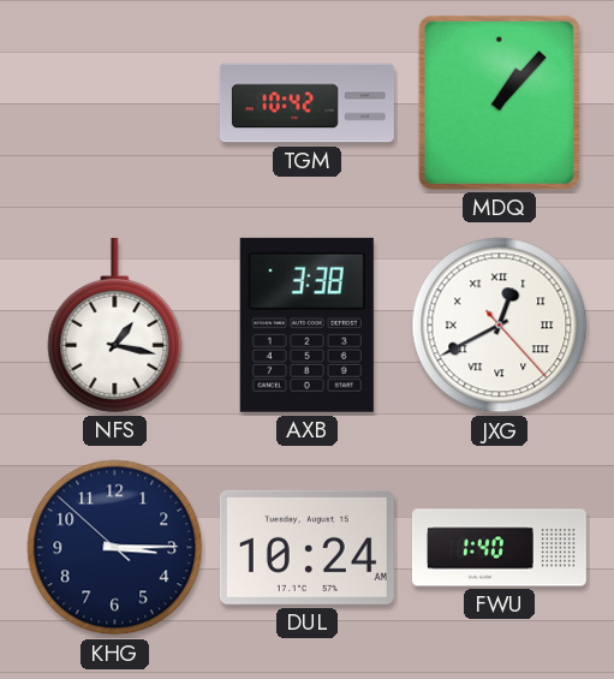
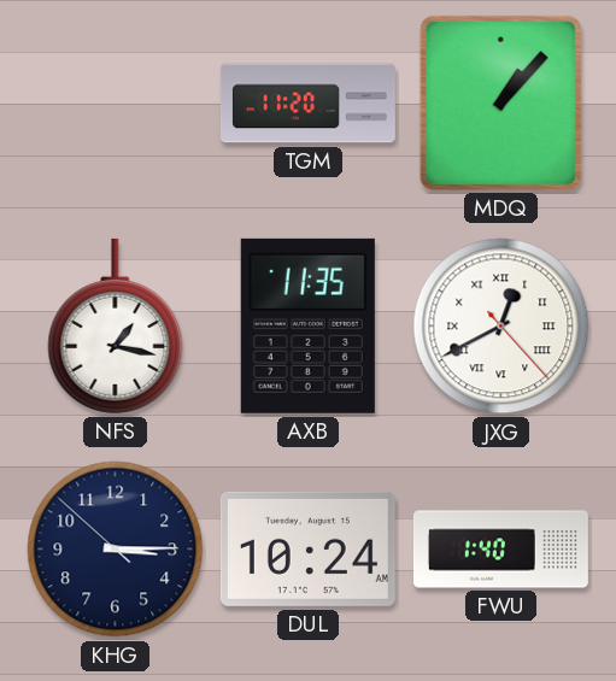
TGM: 10:42 -> 11:20
AXB: 3:38 -> 11:35
